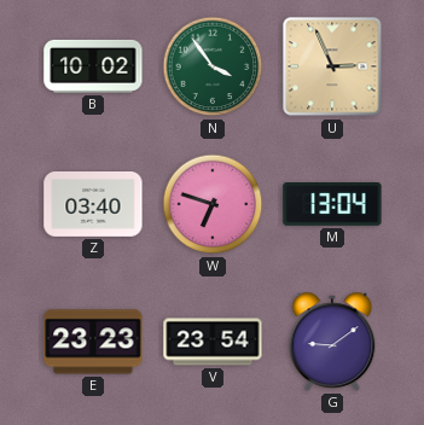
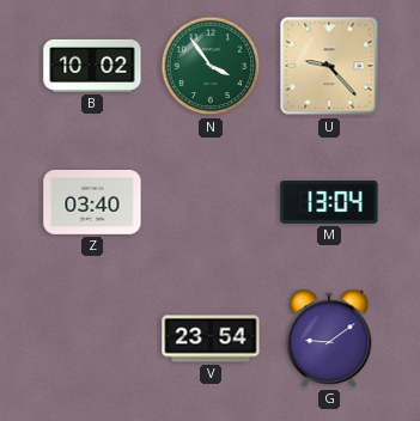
U: 2:56 -> 9:23
W: 6:48 -> none
E: 23:23 -> none
